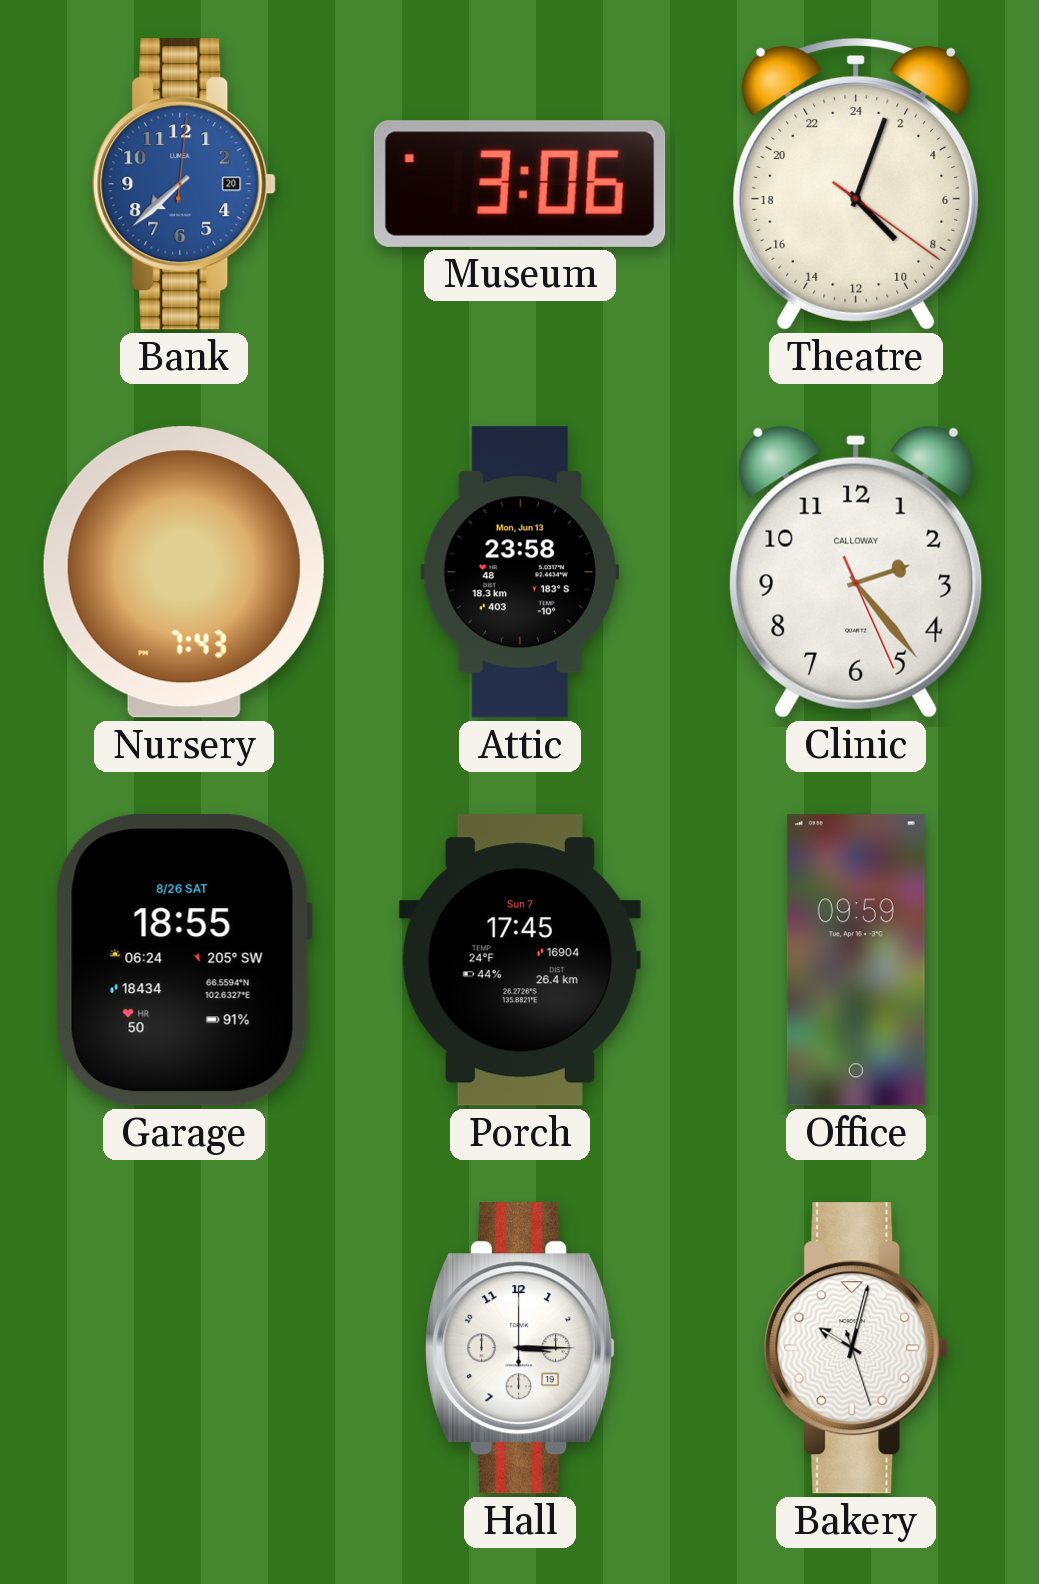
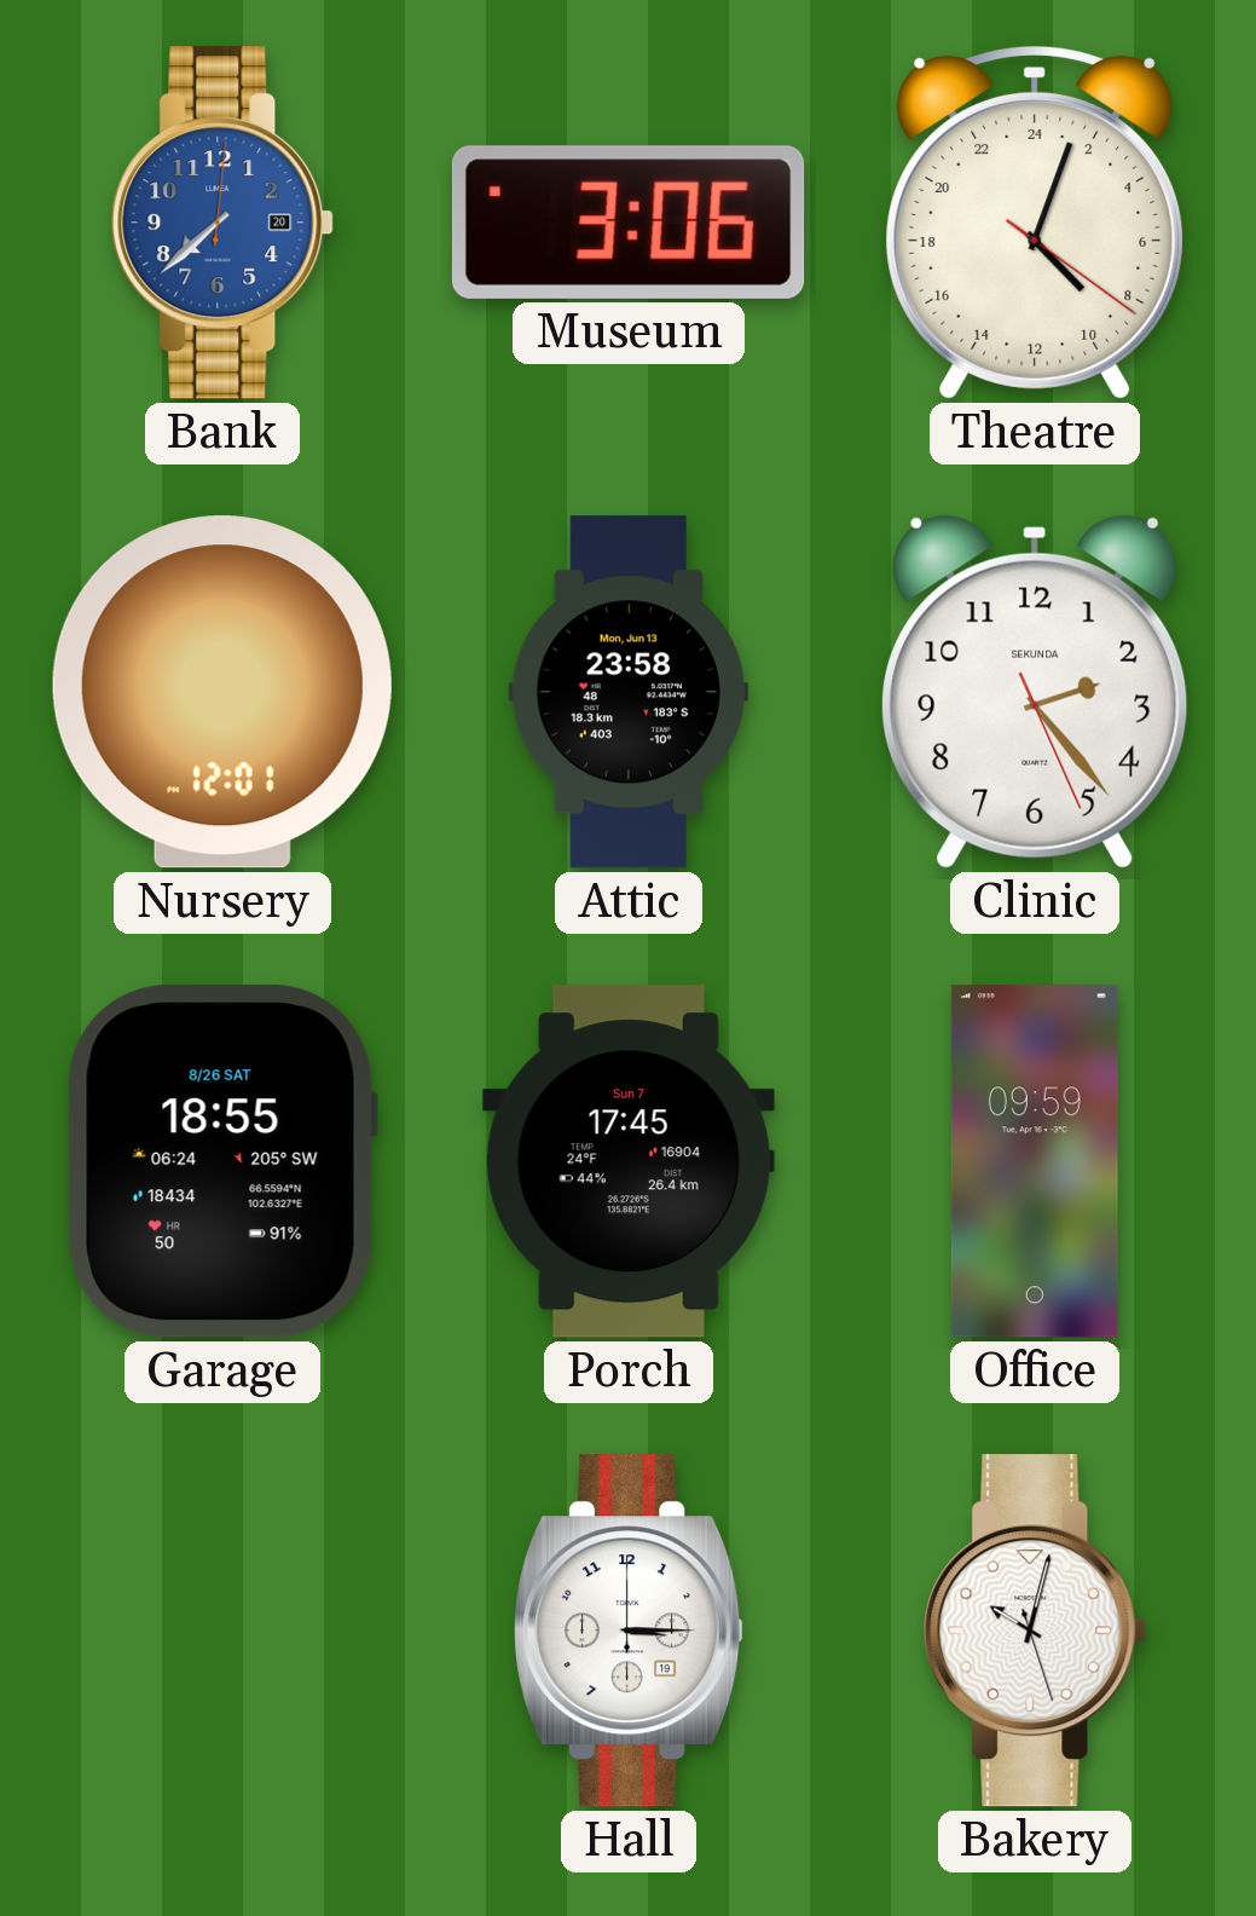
Nursery: 7:43 -> 12:01
Clinic brand: CALLOWAY -> SEKUNDA
